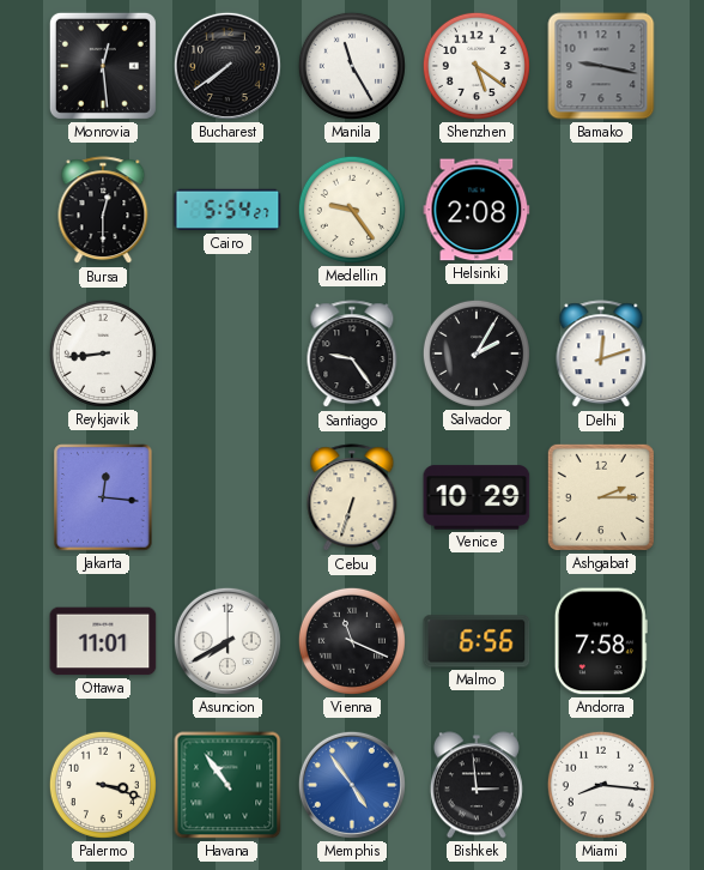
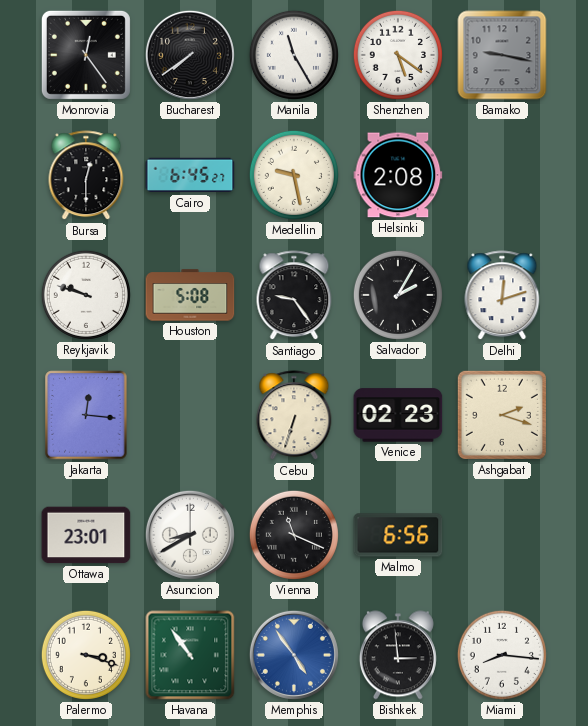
Monrovia: 12:29 -> 12:24
Cairo: 5:54 -> 6:45
Medellin: 9:24 -> 9:28
Reykjavik: 8:44 -> 9:48
Houston: none -> 5:08
Venice: 10:29 -> 02:23
Ashgabat: 2:15 -> 2:18
Ottawa: 11:01 -> 23:01
Asuncion: 7:40 -> 8:40
Andorra: 7:58 -> none
